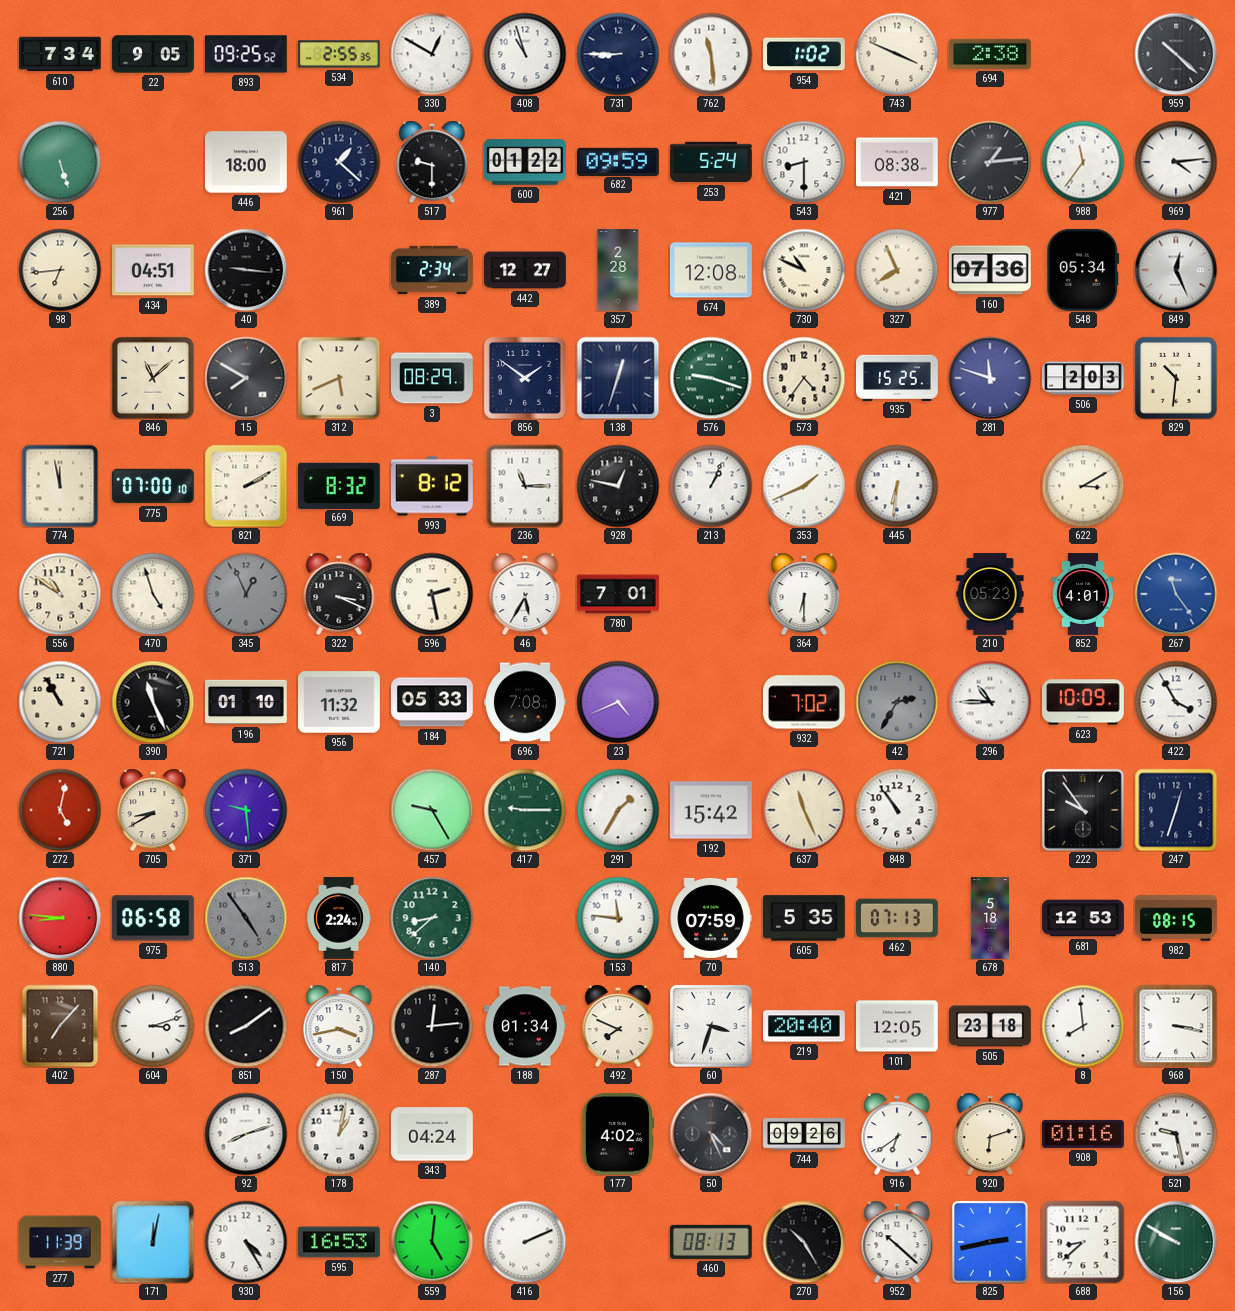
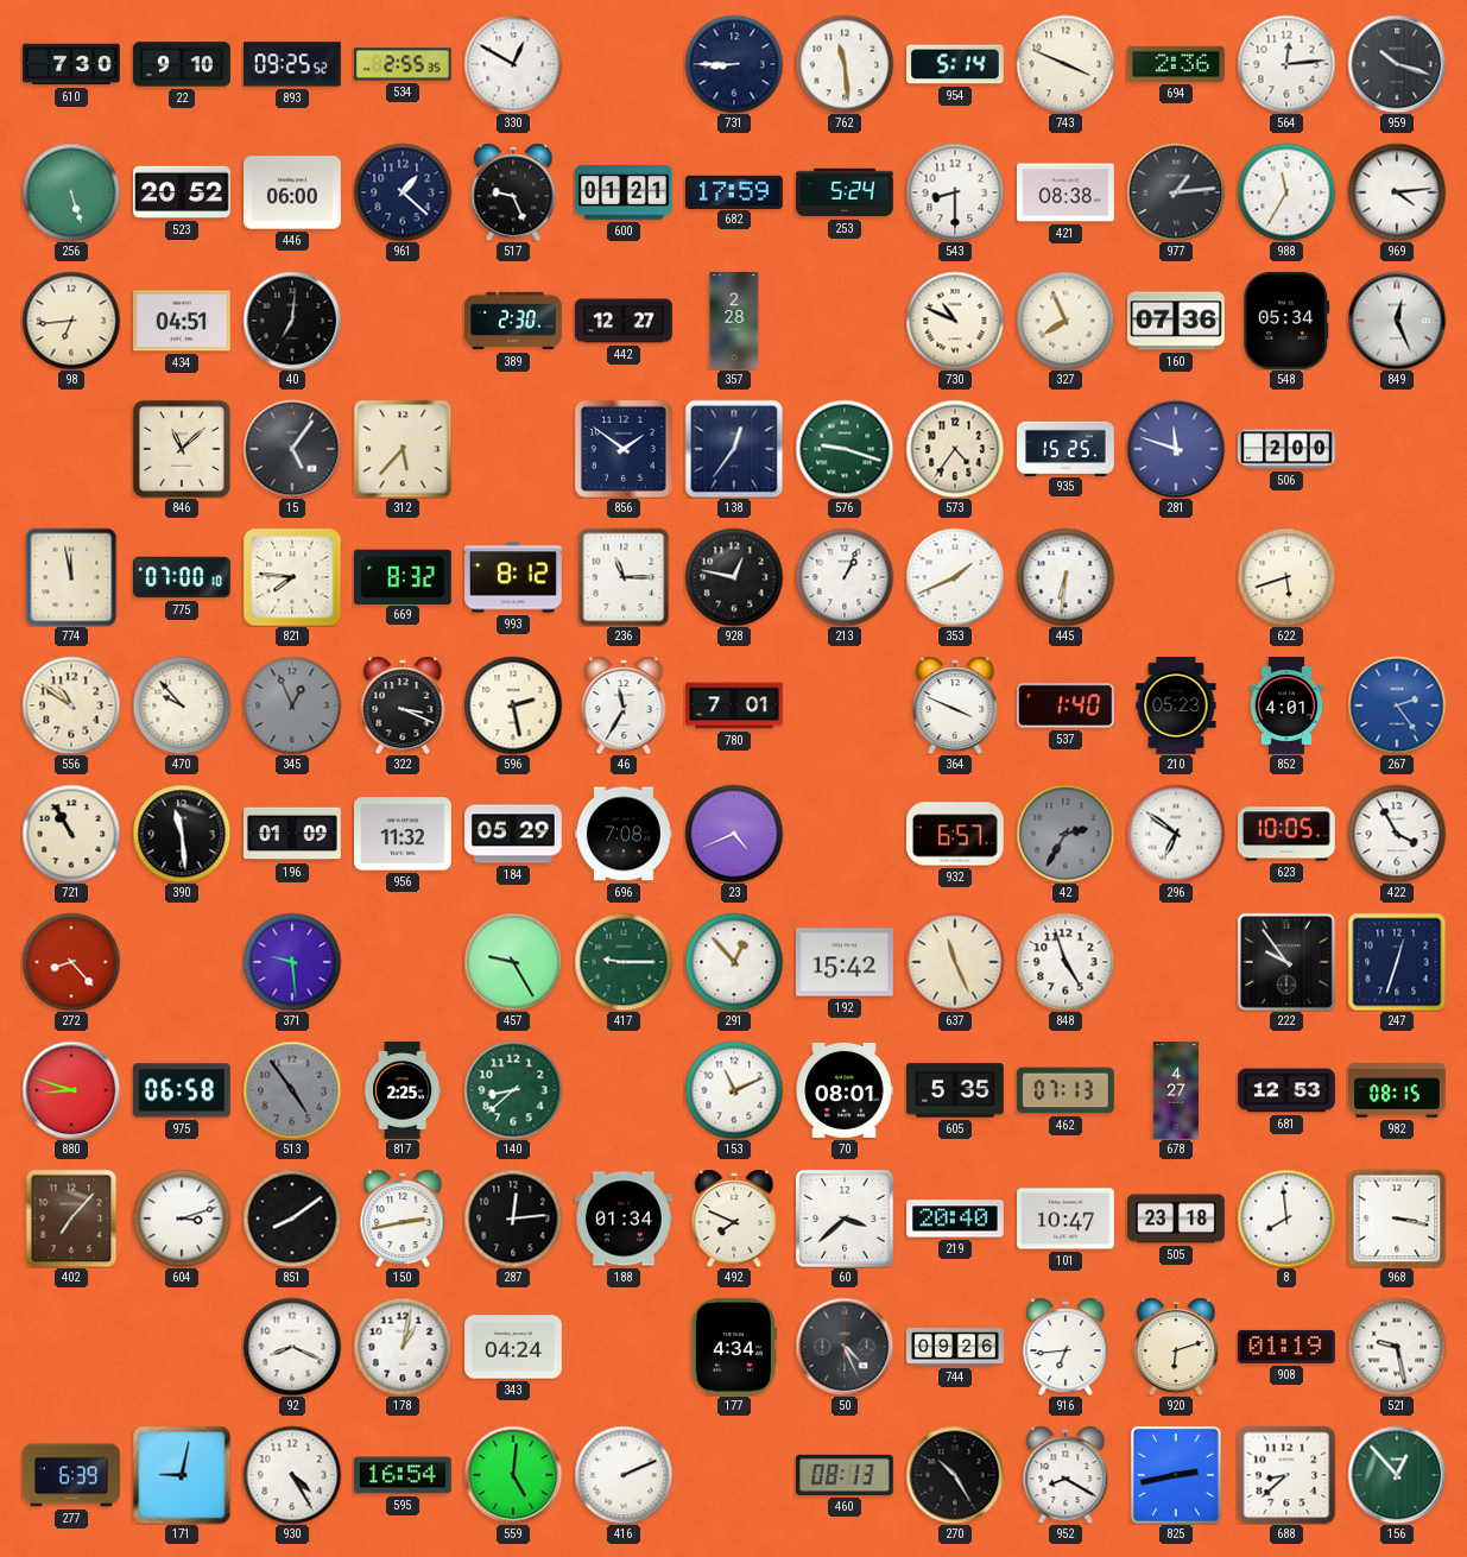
610: 7:34 -> 7:30
22: 9:05 -> 9:10
408: 10:57 -> none
954: 1:02 -> 5:14
694: 2:38 -> 2:36
564: none -> 12:14
959: 10:22 -> 10:18
523: none -> 20:52
446: 18:00 -> 06:00
517: 9:30 -> 9:26
600: 01:22 -> 01:21
682: 09:59 -> 17:59
988: 11:36 -> 11:35
40: 9:16 -> 7:01
389: 2:34 -> 2:30
674: 12:08 -> none
15: 7:50 -> 5:06
312: 5:41 -> 5:37
3: 08:29 -> none
138: 12:33 -> 12:36
506: 2:03 -> 2:00
829: 10:31 -> none
821: 2:10 -> 7:46
622: 3:10 -> 5:42
470: 4:57 -> 9:53
46: 5:35 -> 11:35
364: 6:30 -> 3:49
537: none -> 1:40
267: 11:24 -> 2:24
390: 11:26 -> 11:29
196: 01:10 -> 01:09
184: 05:33 -> 05:29
932: 7:02 -> 6:57
296: 10:45 -> 6:51
623: 10:09 -> 10:05
272: 5:02 -> 8:23
705: 8:40 -> none
291: 1:35 -> 12:53
848: 10:54 -> 4:57
880: 8:46 -> 8:48
817: 2:24 -> 2:25
153: 11:46 -> 11:11
70: 07:59 -> 08:01
678: 5:18 -> 4:27
150: 3:43 -> 2:43
60: 3:33 -> 3:38
101: 12:05 -> 10:47
92: 8:12 -> 8:19
177: 4:02 -> 4:34
916: 6:39 -> 6:44
908: 01:16 -> 01:19
277: 11:39 -> 6:39
171: 12:02 -> 9:02
595: 16:53 -> 16:54
952: 10:22 -> 8:20
156: 9:50 -> 12:53
